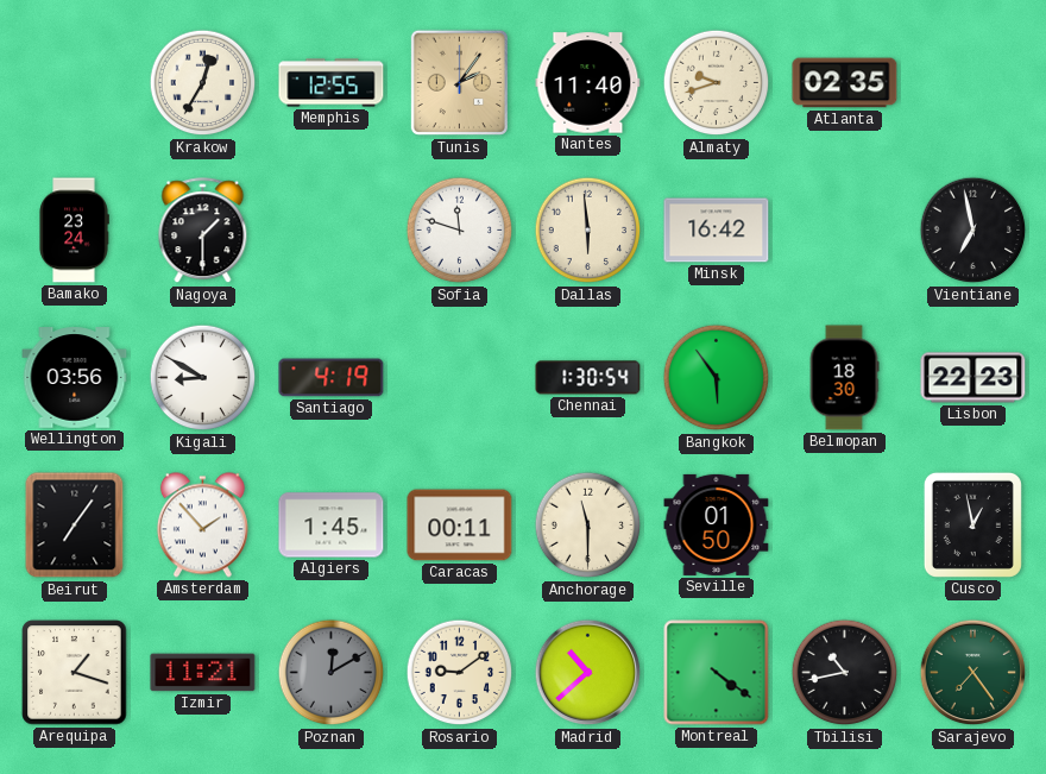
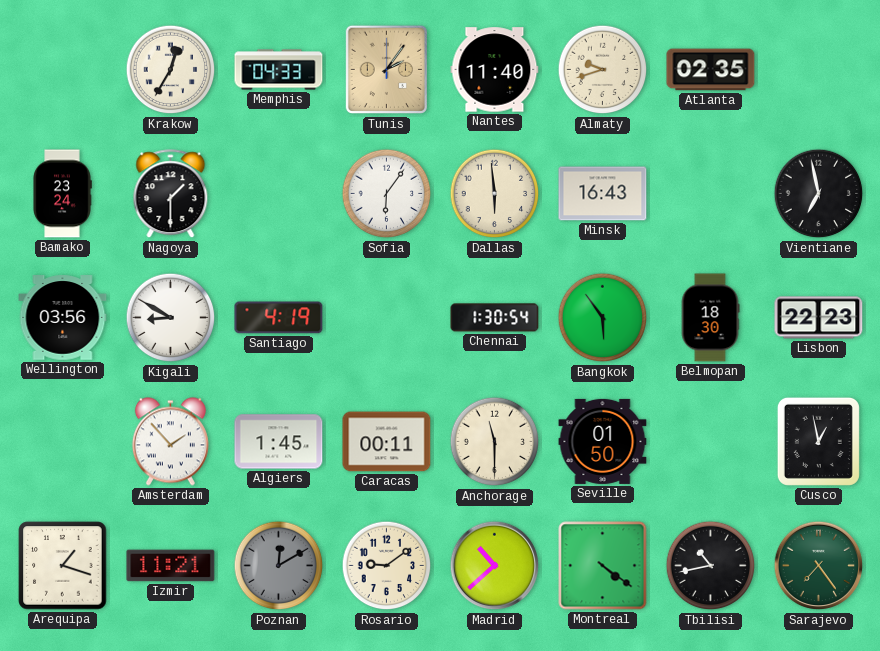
Memphis: 12:55 -> 04:33
Sofia: 11:48 -> 6:06
Minsk: 16:42 -> 16:43
Beirut: 7:06 -> none
